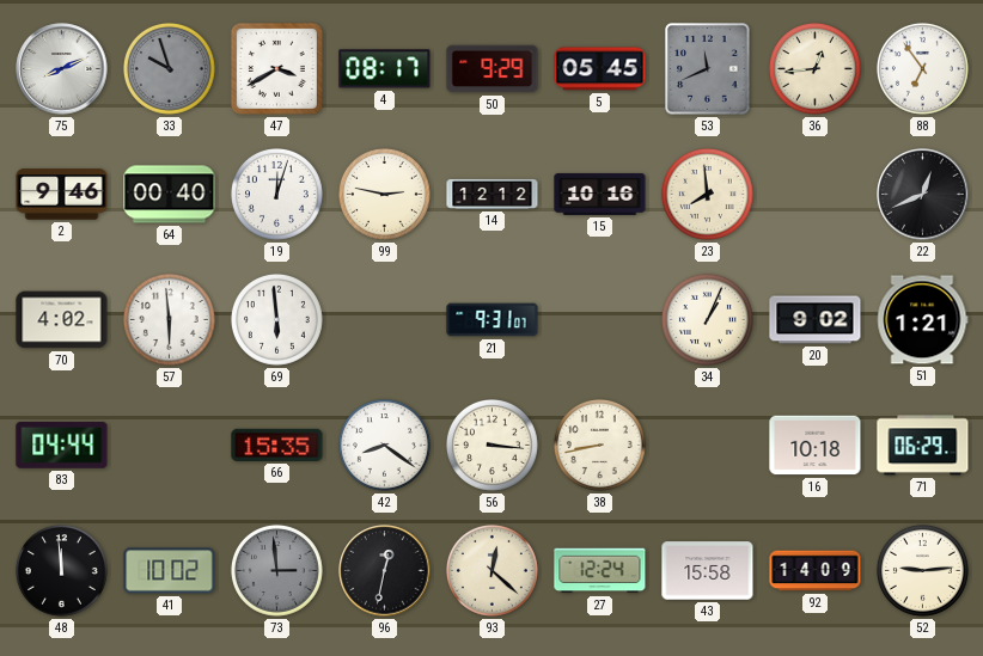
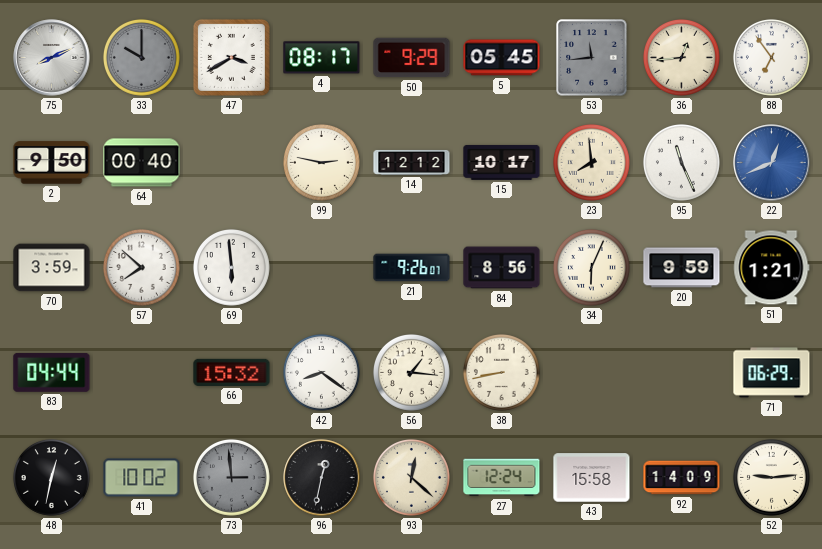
33: 9:57 -> 10:00
53: 11:41 -> 11:44
2: 9:46 -> 9:50
19: 12:03 -> none
15: 10:16 -> 10:17
95: none -> 11:26
22 dial: black -> blue
70: 4:02 -> 3:59
57: 5:59 -> 7:52
21: 9:31 -> 9:26
84: none -> 8:56
34: 1:04 -> 6:04
20: 9:02 -> 9:59
66: 15:35 -> 15:32
56: 3:16 -> 1:16
16: 10:18 -> none
48: 11:59 -> 12:32
